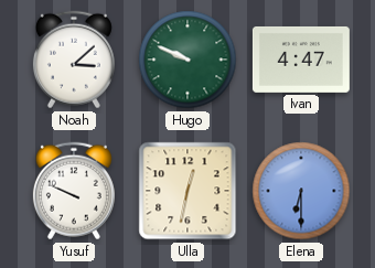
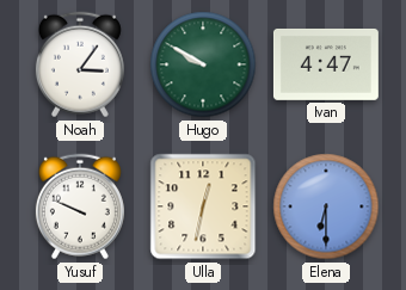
Noah: 3:08 -> 3:06
Hugo: 9:49 -> 9:50
